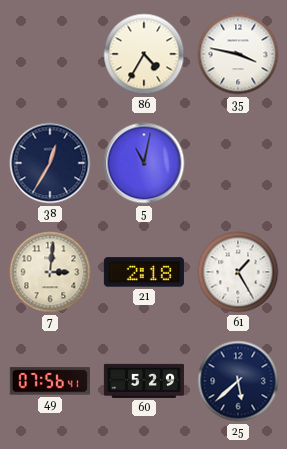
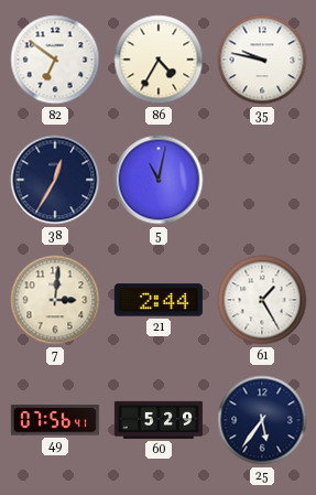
82: none -> 6:51
35: 3:47 -> 9:47
21: 2:18 -> 2:44
25: 5:38 -> 5:36
